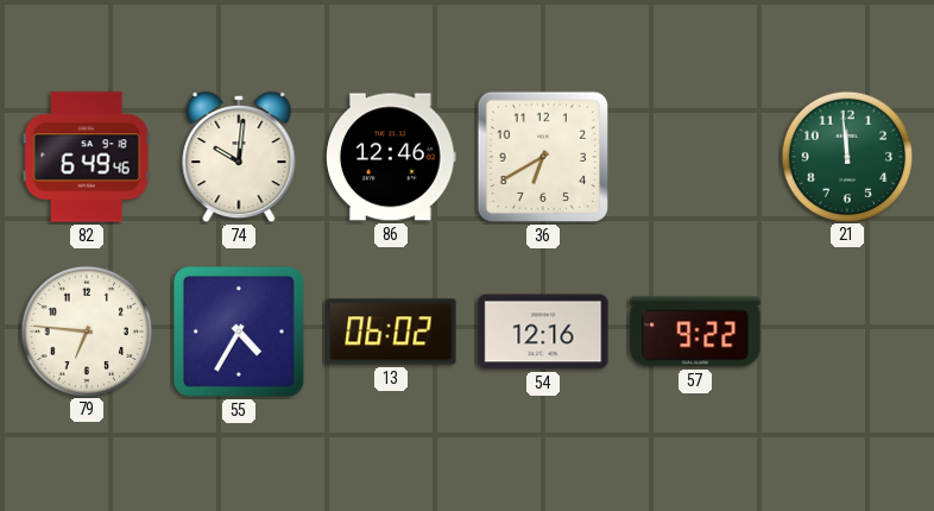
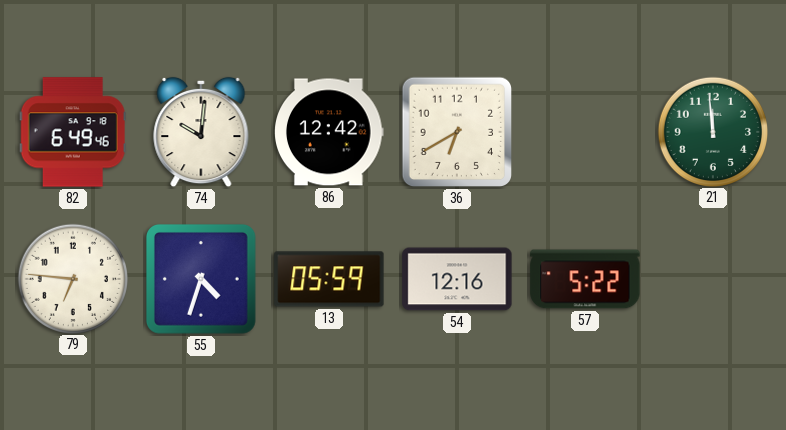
86: 12:46 -> 12:42
55: 4:35 -> 4:33
13: 06:02 -> 05:59
57: 9:22 -> 5:22
